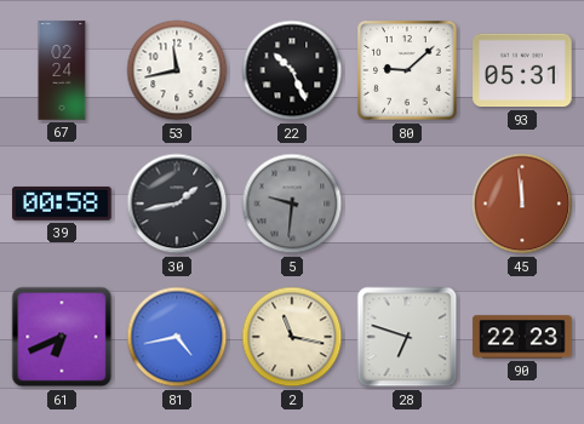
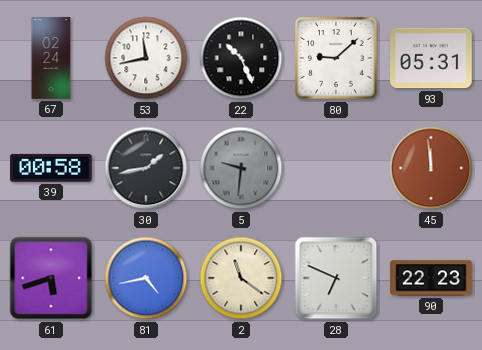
61: 6:41 -> 5:42
2: 11:17 -> 11:21
28: 6:48 -> 6:49
